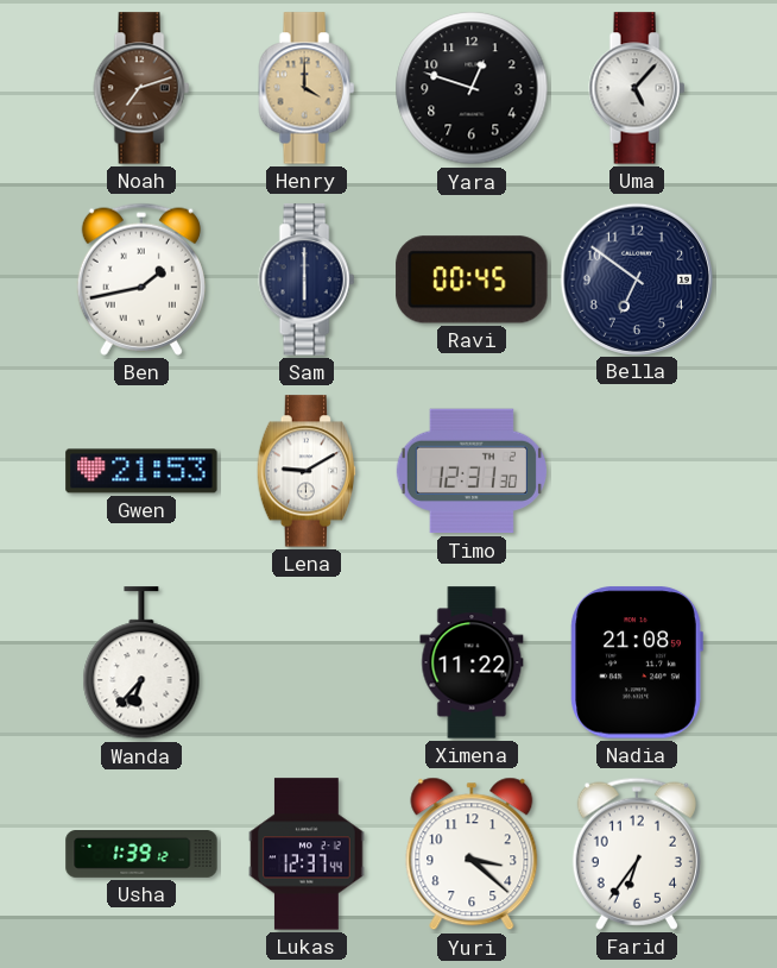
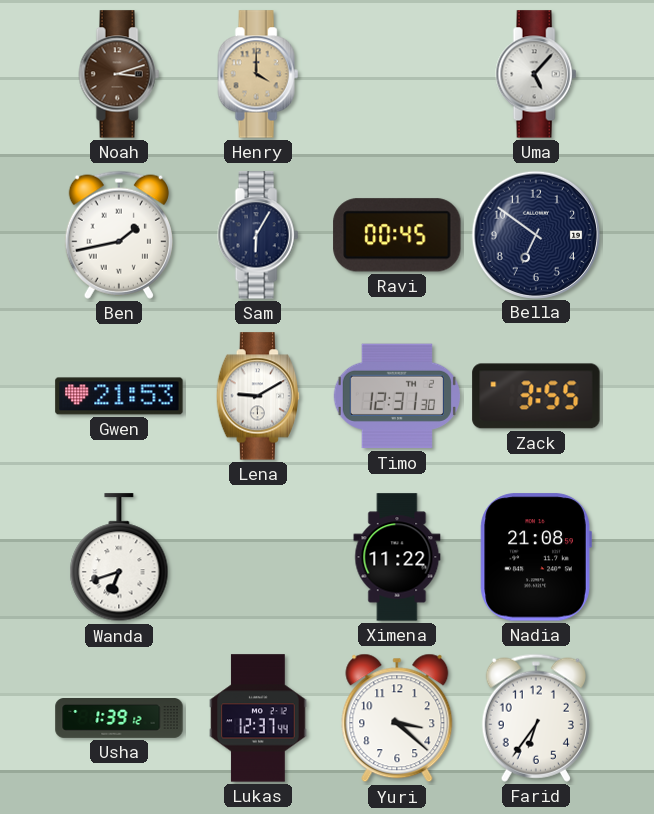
Noah: 7:12 -> 3:12
Yara: 12:48 -> none
Sam: 6:00 -> 6:05
Zack: none -> 3:55
Wanda: 6:37 -> 6:42
